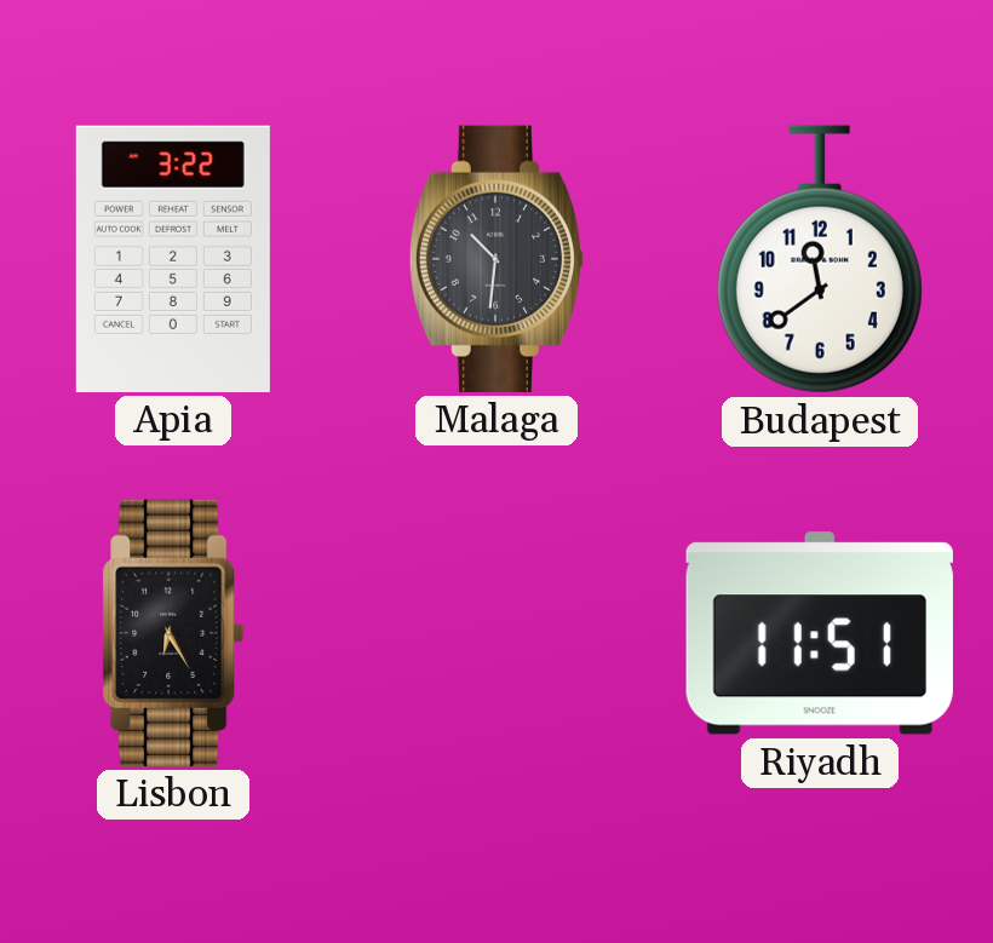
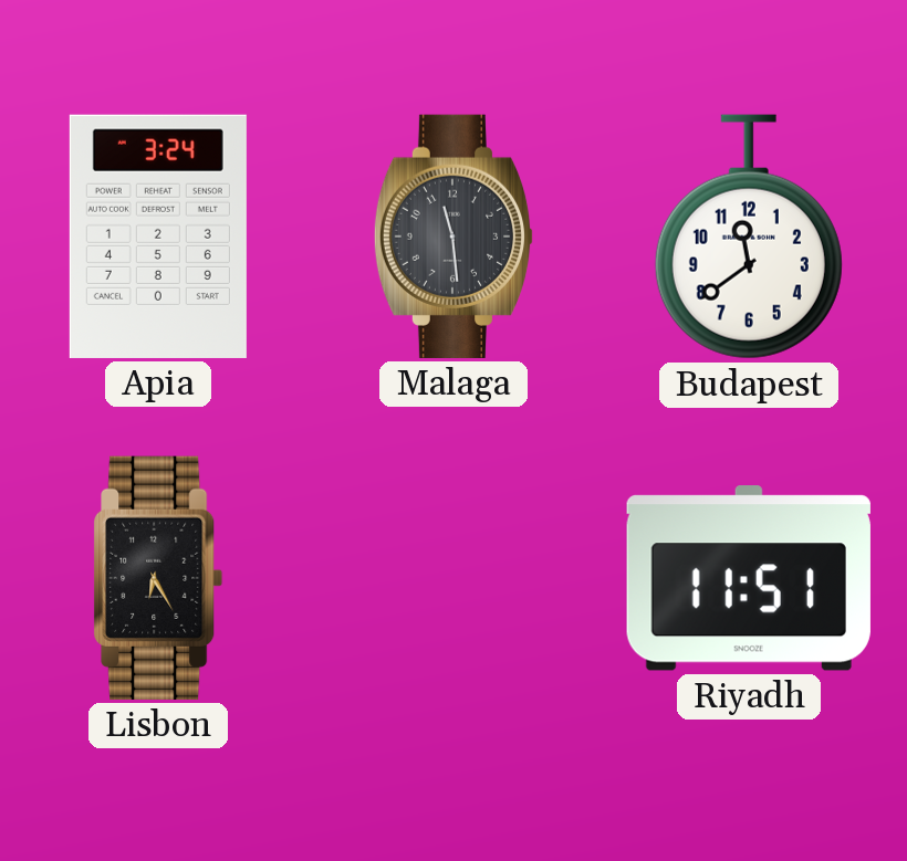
Apia: 3:22 -> 3:24
Malaga: 10:31 -> 11:29
